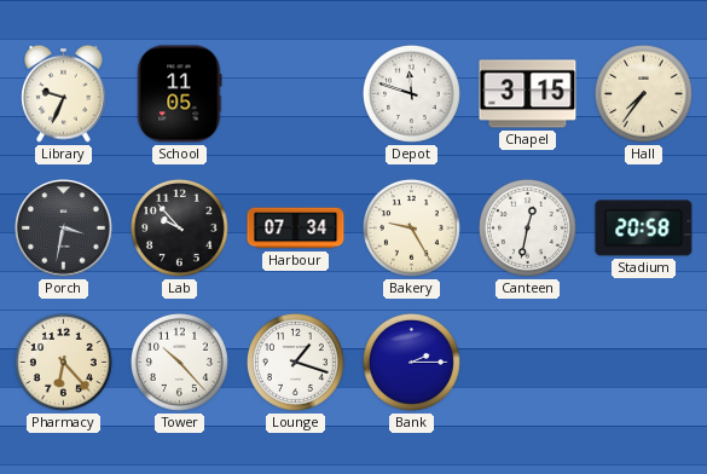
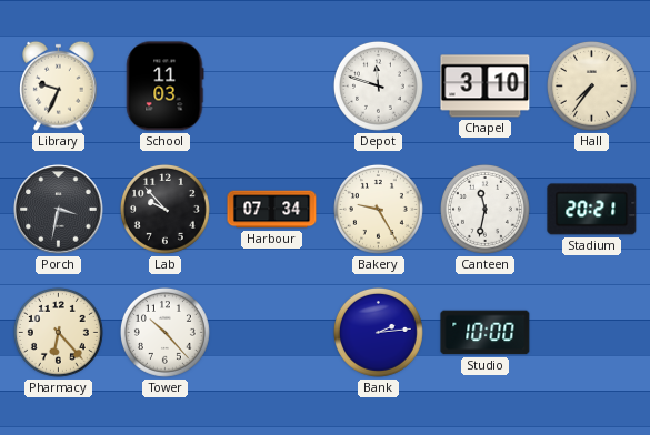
School: 11:05 -> 11:03
Chapel: 3:15 -> 3:10
Canteen: 12:32 -> 11:32
Stadium: 20:58 -> 20:21
Lounge: 1:18 -> none
Bank: 2:15 -> 2:14
Studio: none -> 10:00
